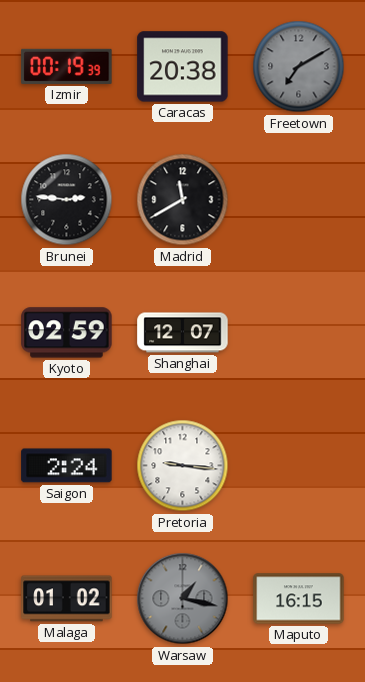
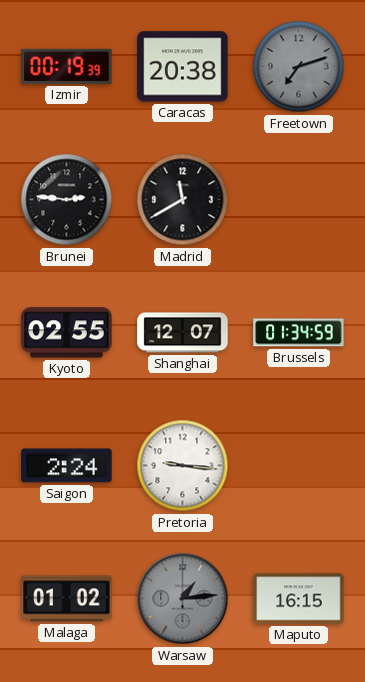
Freetown: 7:10 -> 7:12
Kyoto: 02:59 -> 02:55
Brussels: none -> 01:34
Warsaw: 1:17 -> 1:14
